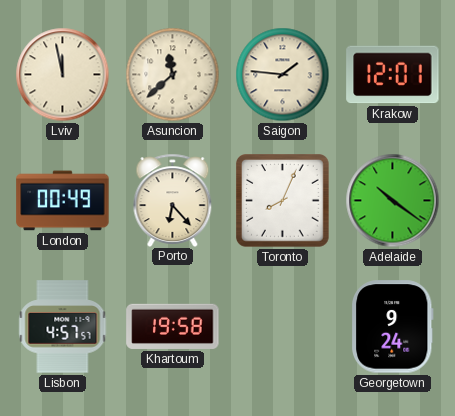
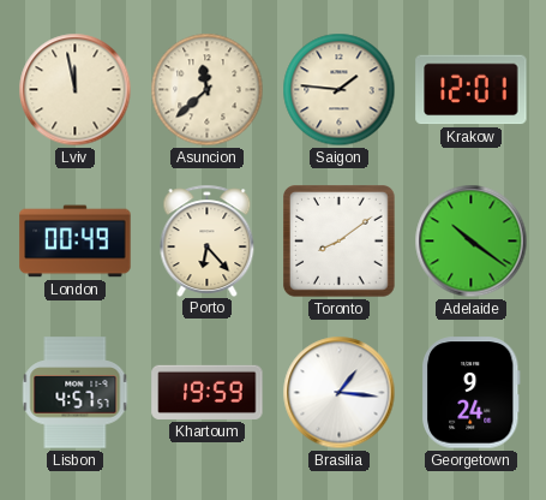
Toronto: 8:04 -> 8:09
Khartoum: 19:58 -> 19:59
Brasilia: none -> 1:16
